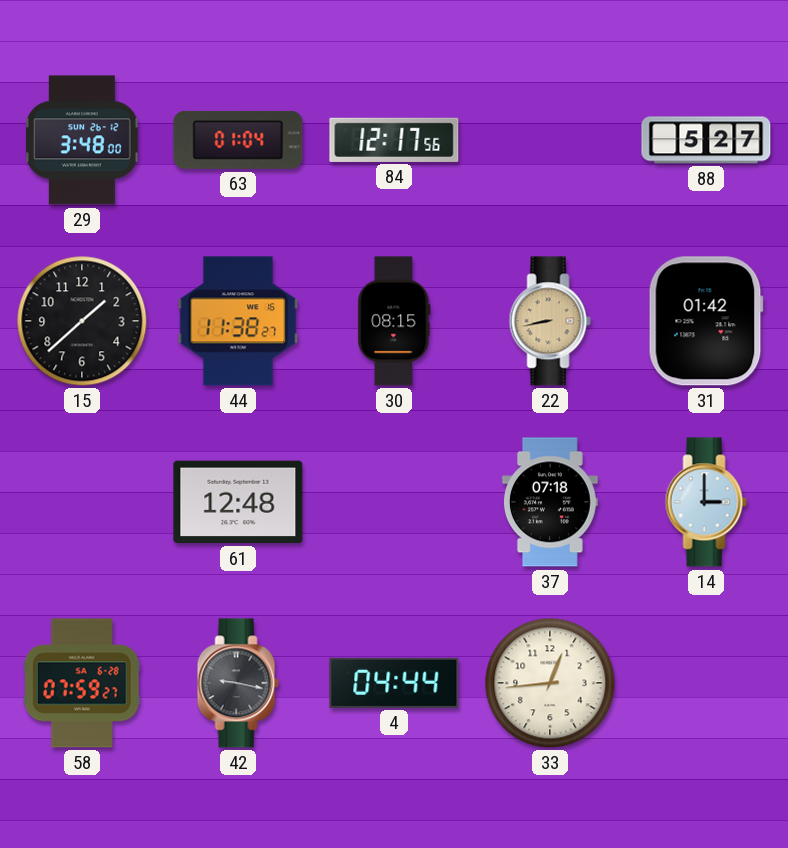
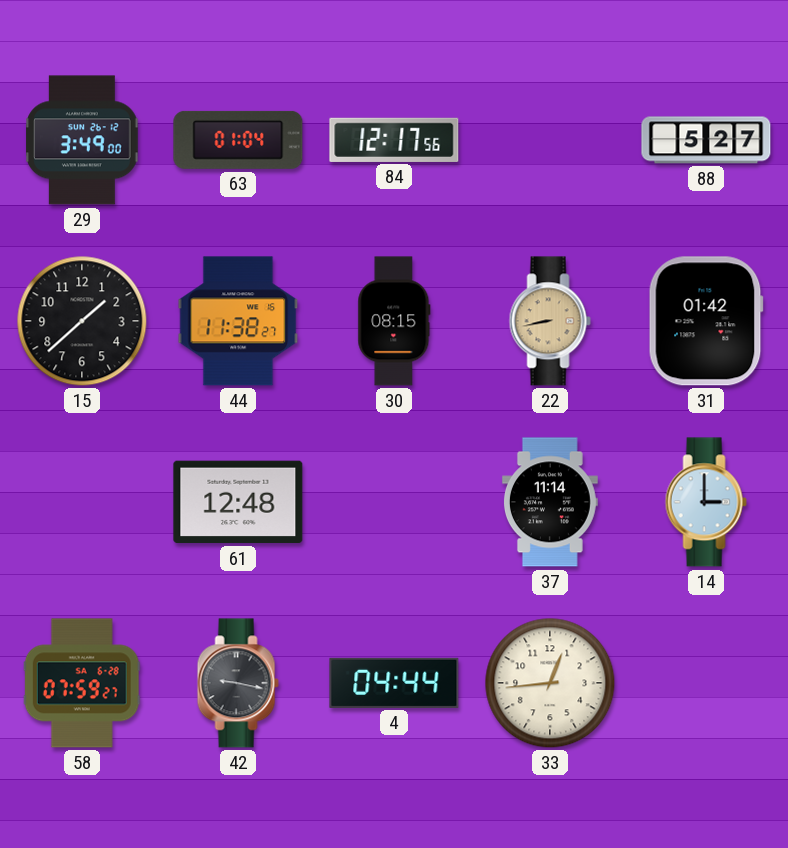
29: 3:48 -> 3:49
37: 07:18 -> 11:14
